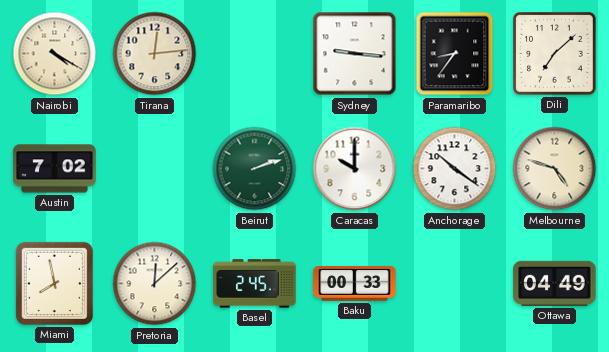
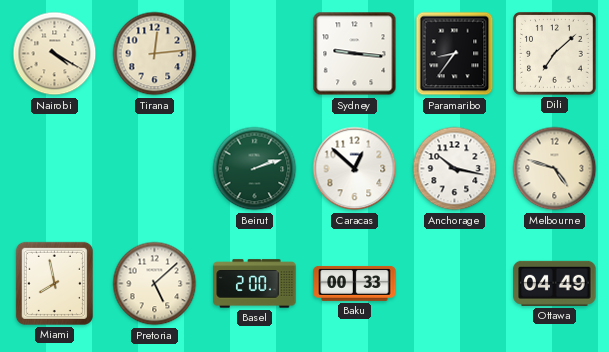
Austin: 7:02 -> none
Caracas: 10:00 -> 12:52
Anchorage: 10:21 -> 10:17
Pretoria: 12:08 -> 5:08
Basel: 2:45 -> 2:00
